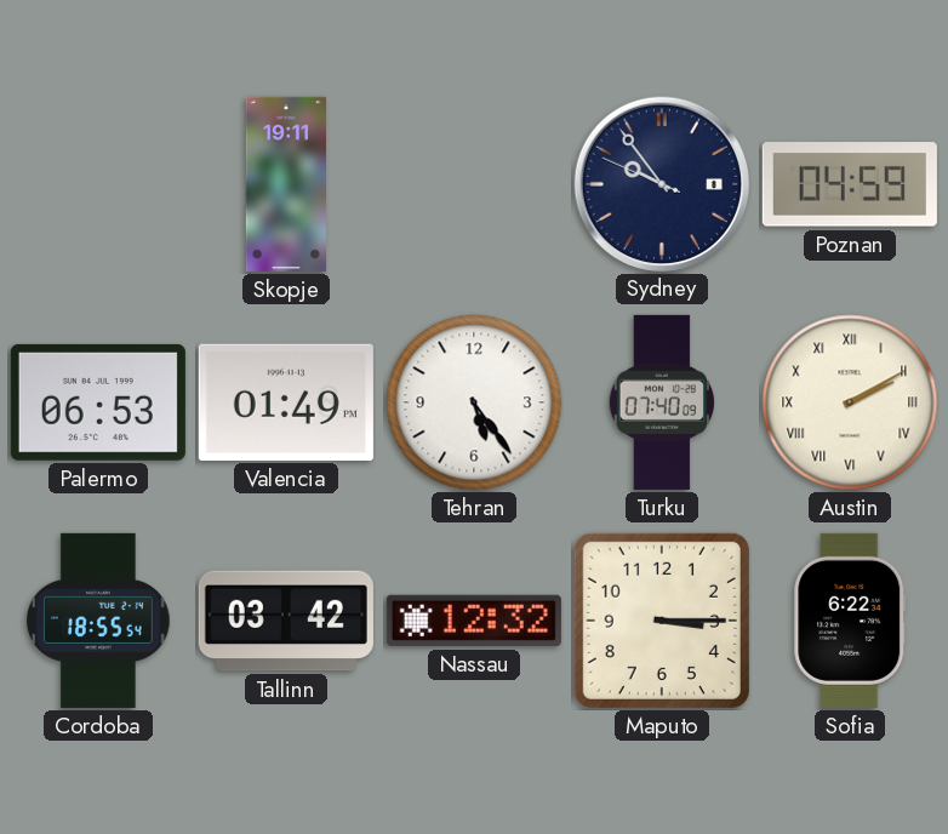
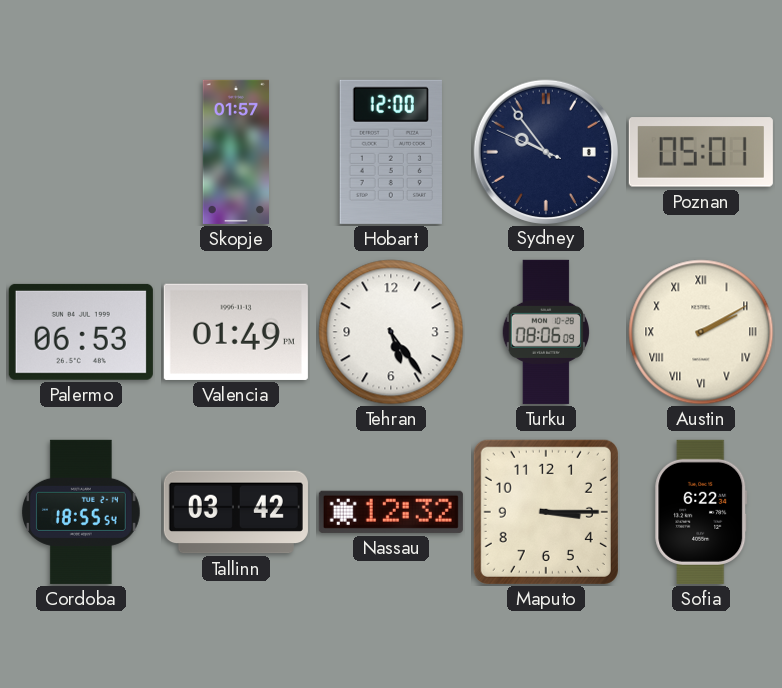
Skopje: 19:11 -> 01:57
Hobart: none -> 12:00
Poznan: 04:59 -> 05:01
Turku: 07:40 -> 08:06
